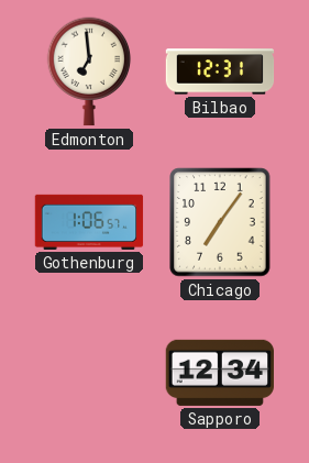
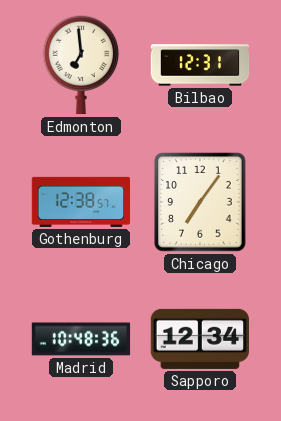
Gothenburg: 1:06 -> 12:38
Madrid: none -> 10:48
